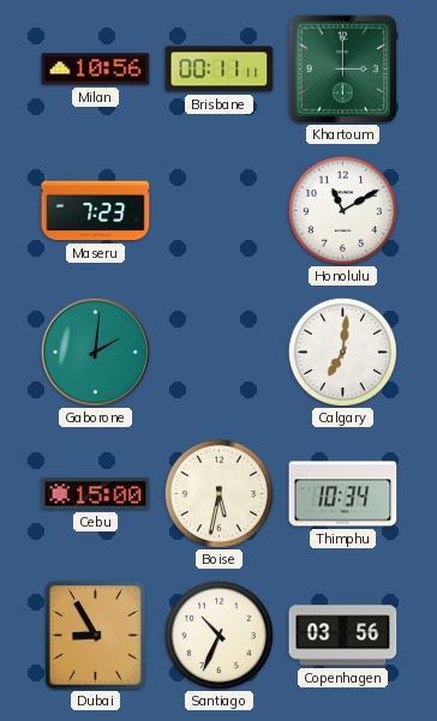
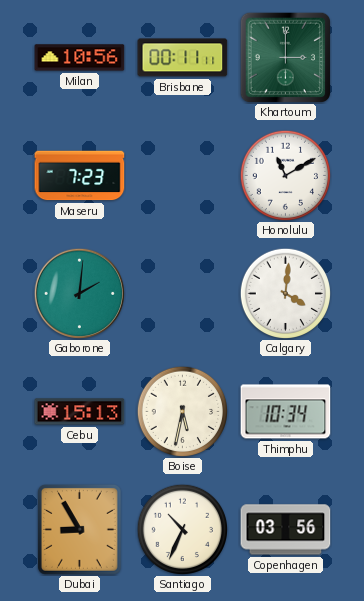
Calgary: 7:01 -> 4:01
Cebu: 15:00 -> 15:13
